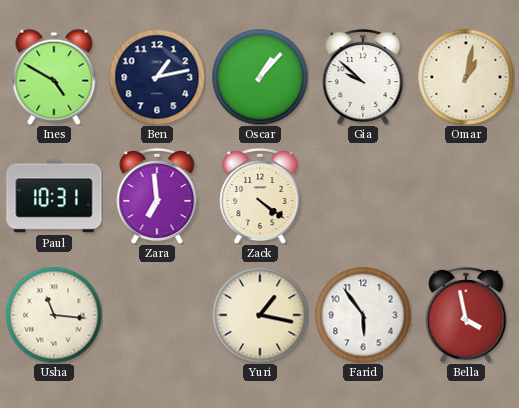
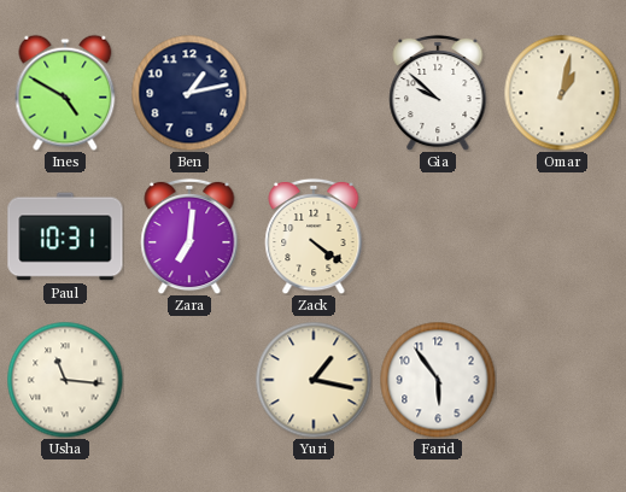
Oscar: 1:07 -> none
Zara: 6:59 -> 7:01
Bella: 3:58 -> none
